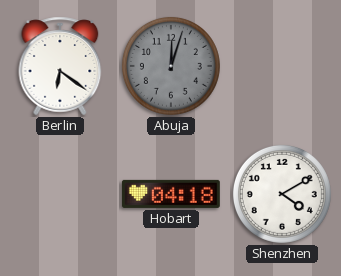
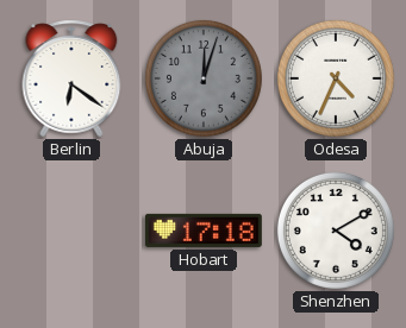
Odesa: none -> 4:34
Hobart: 04:18 -> 17:18
